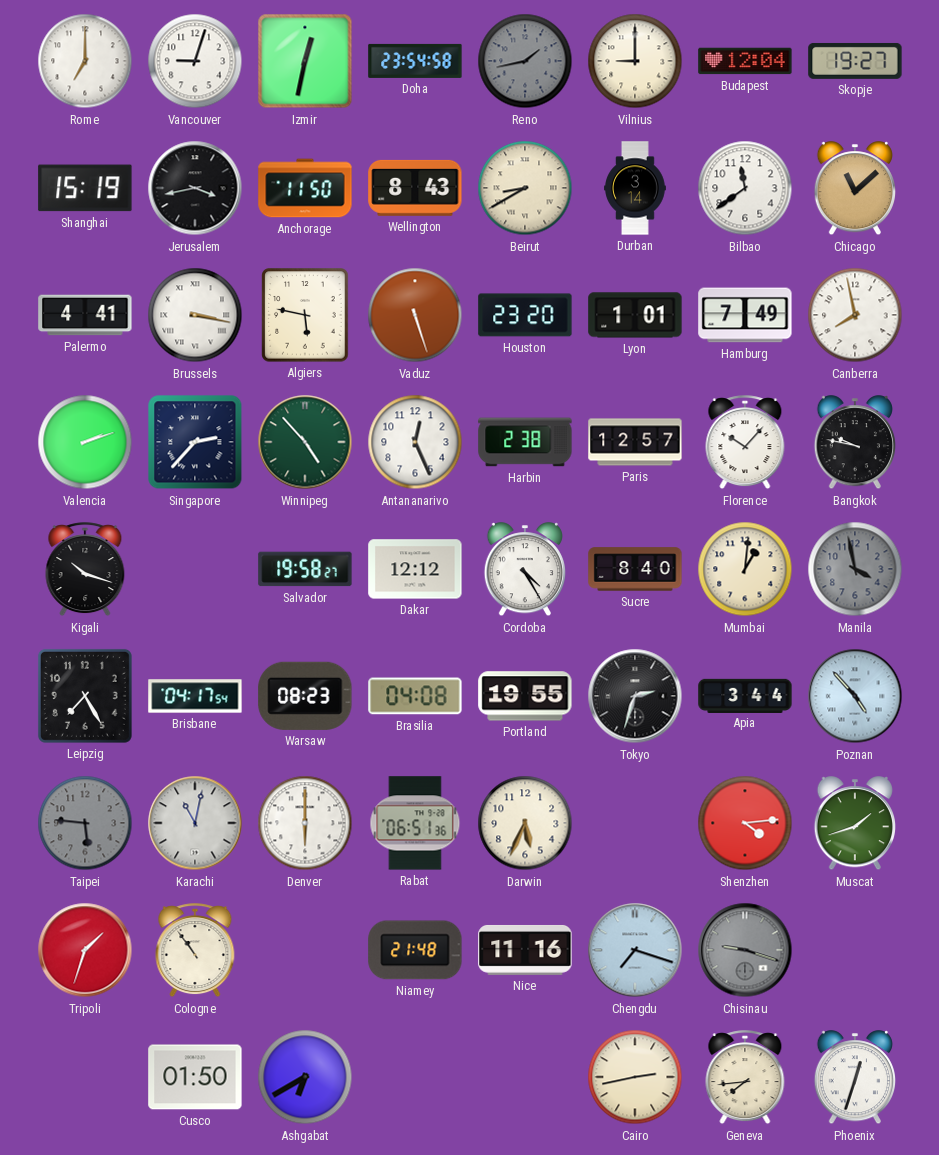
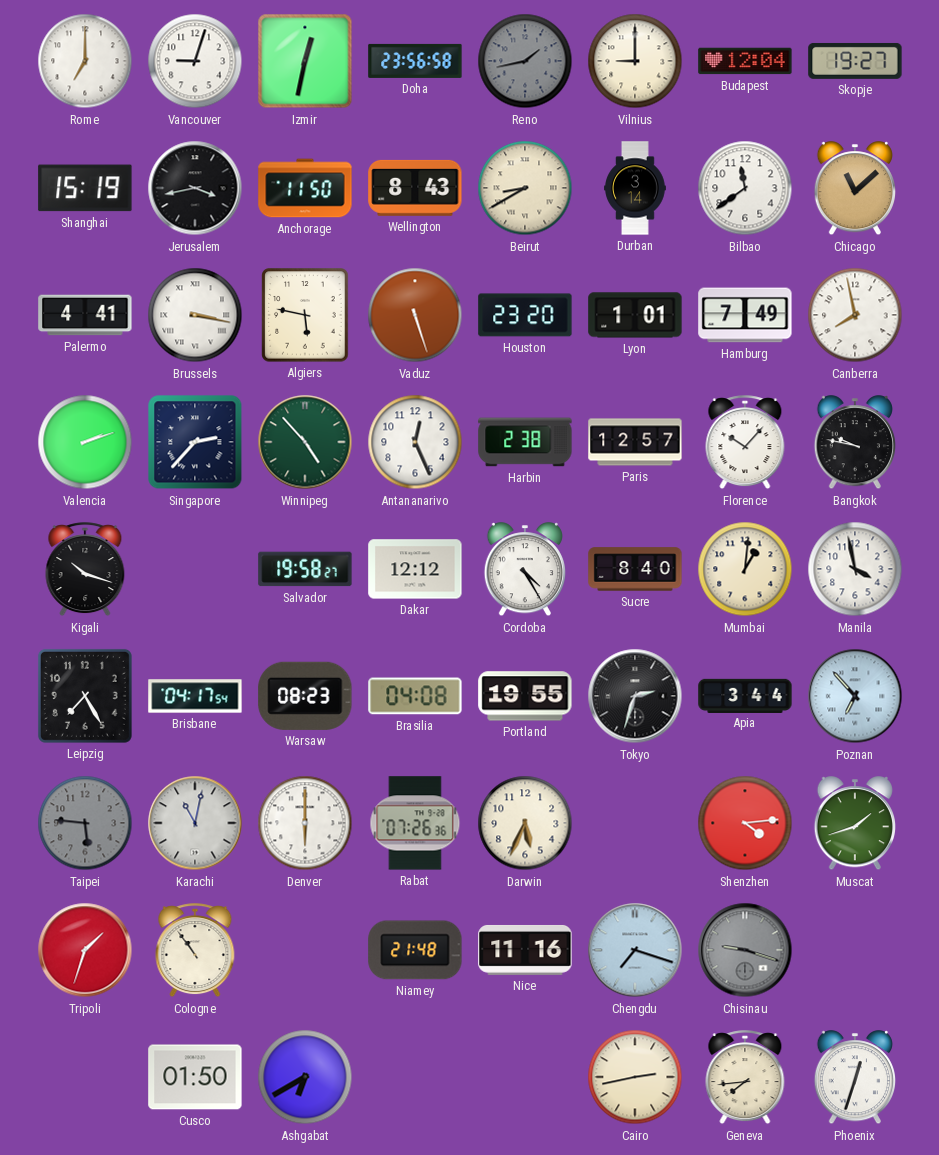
Doha: 23:54 -> 23:56
Manila dial: grey -> white
Poznan: 4:53 -> 6:53
Rabat: 06:51 -> 07:26
